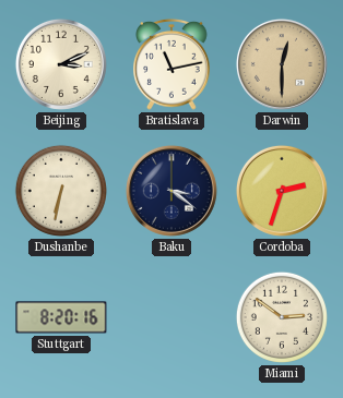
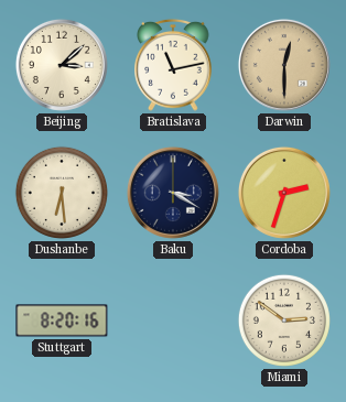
Beijing: 3:11 -> 3:08
Dushanbe: 6:32 -> 6:29
Baku: 3:21 -> 3:20
